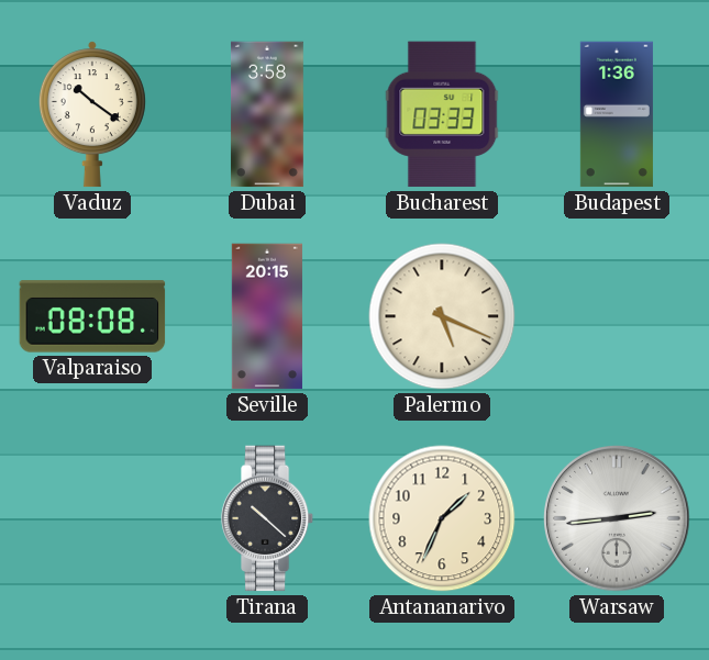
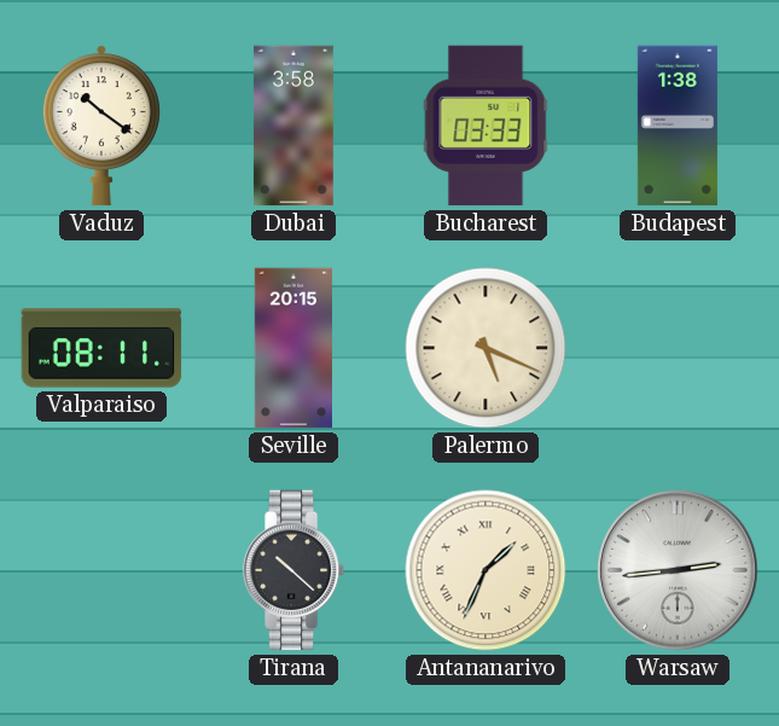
Budapest: 1:36 -> 1:38
Valparaiso: 08:08 -> 08:11
Antananarivo numerals: Arabic -> Roman
